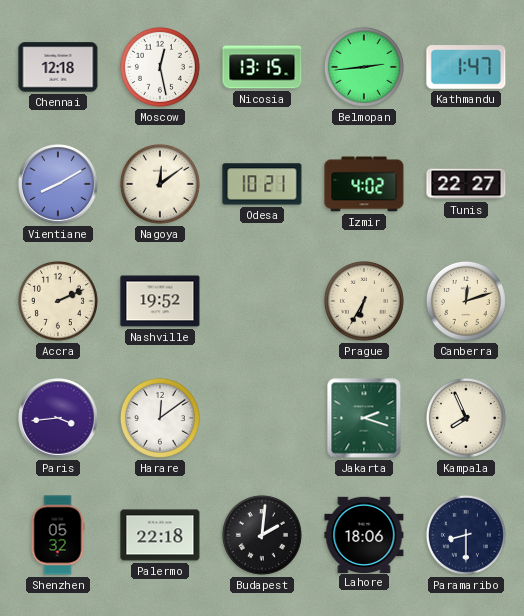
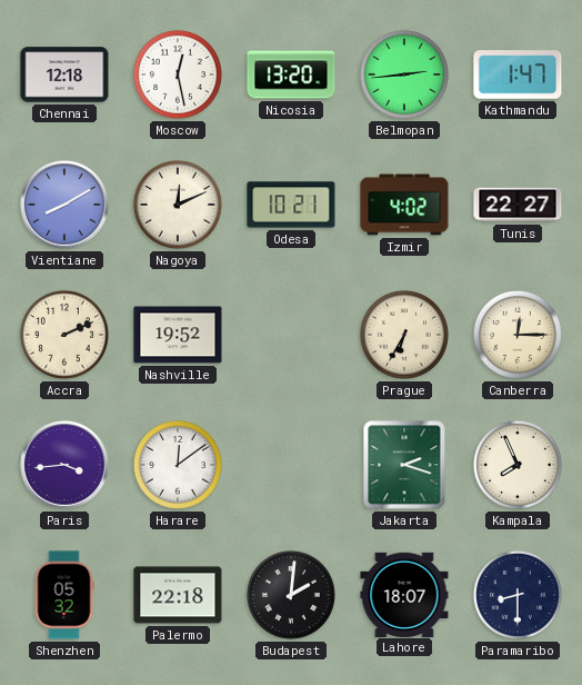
Nicosia: 13:15 -> 13:20
Nagoya: 12:09 -> 12:11
Canberra: 12:12 -> 12:15
Lahore: 18:06 -> 18:07
